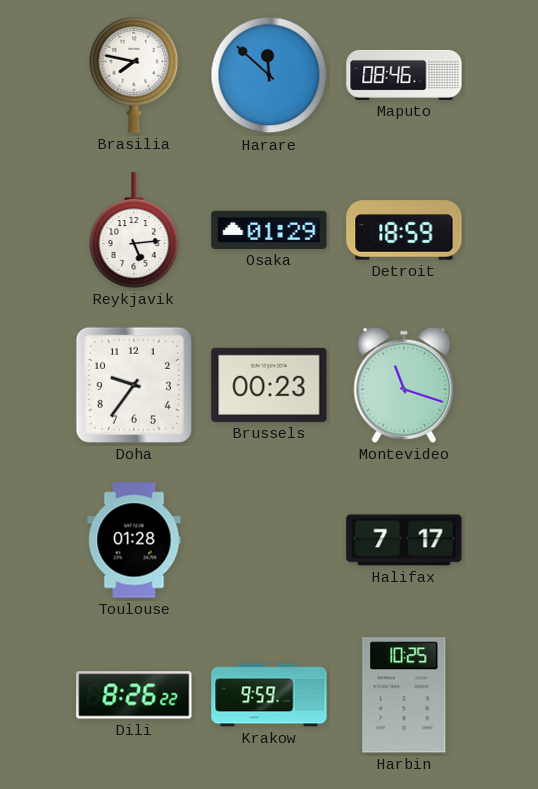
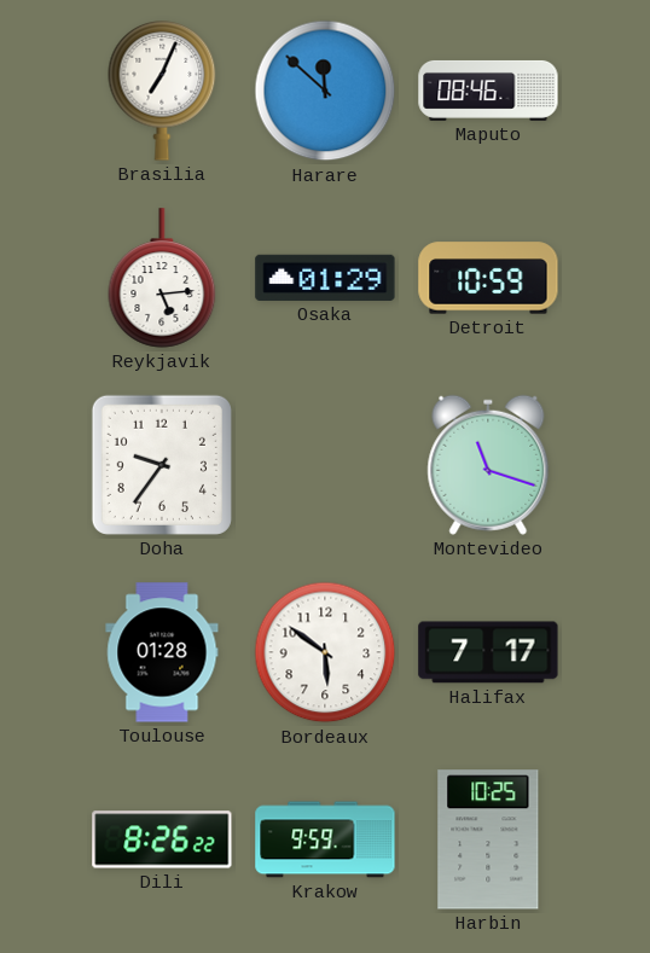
Brasilia: 7:47 -> 7:04
Detroit: 18:59 -> 10:59
Brussels: 00:23 -> none
Bordeaux: none -> 5:51
